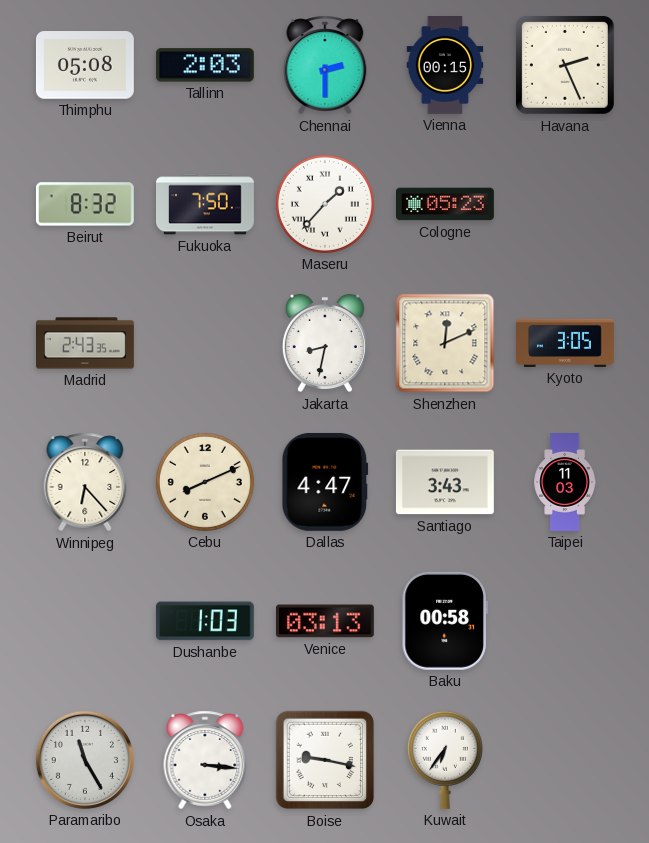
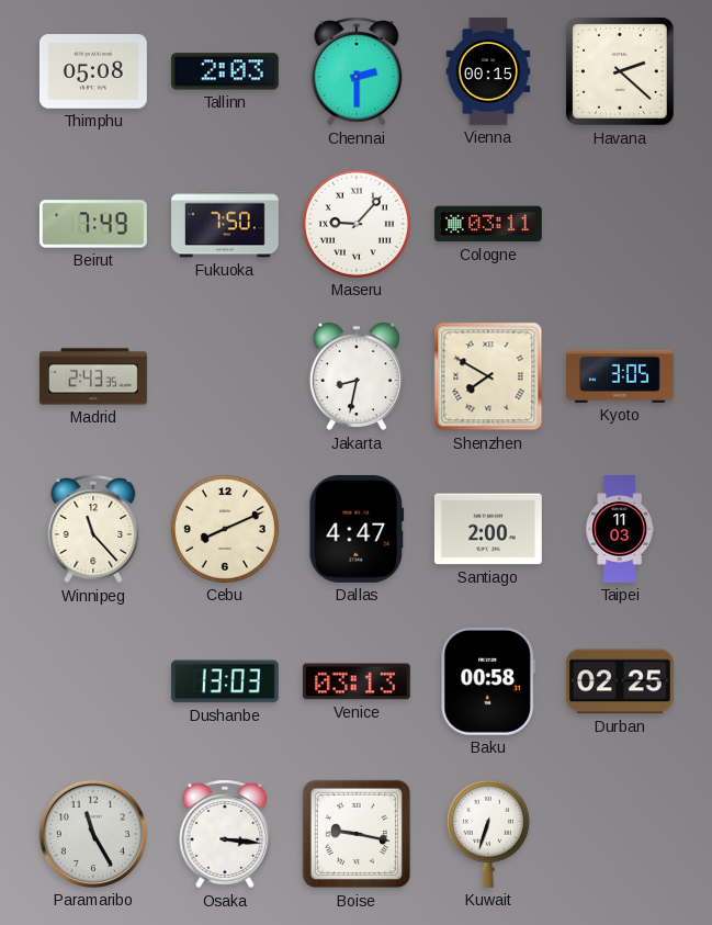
Havana: 2:26 -> 2:22
Beirut: 8:32 -> 7:49
Maseru: 1:37 -> 9:07
Cologne: 05:23 -> 03:11
Shenzhen: 12:11 -> 7:50
Winnipeg: 6:23 -> 11:23
Santiago: 3:43 -> 2:00
Dushanbe: 1:03 -> 13:03
Durban: none -> 02:25
Kuwait: 6:36 -> 6:33
